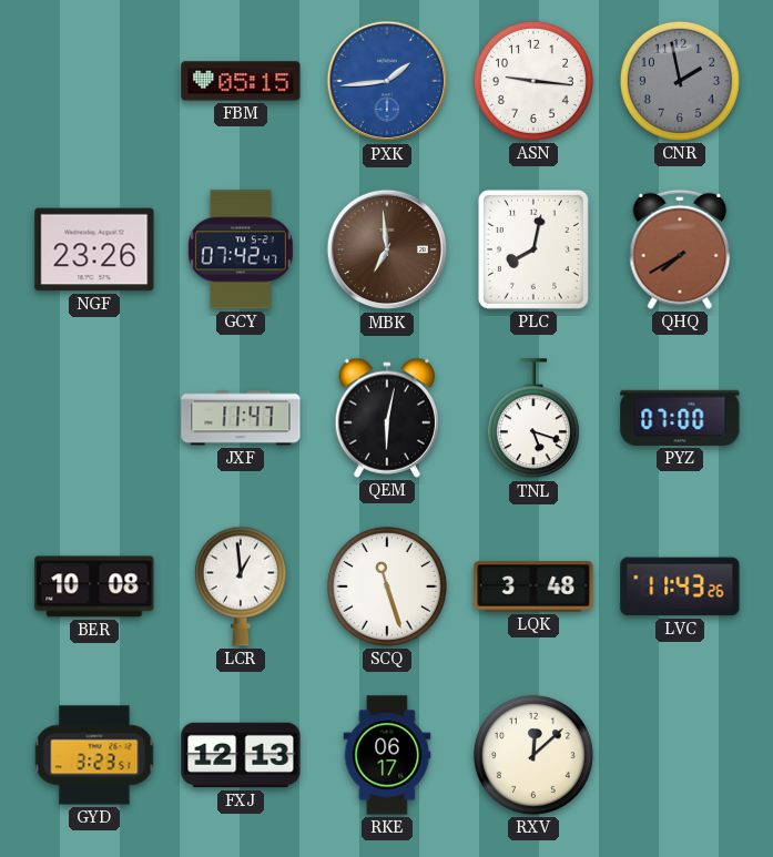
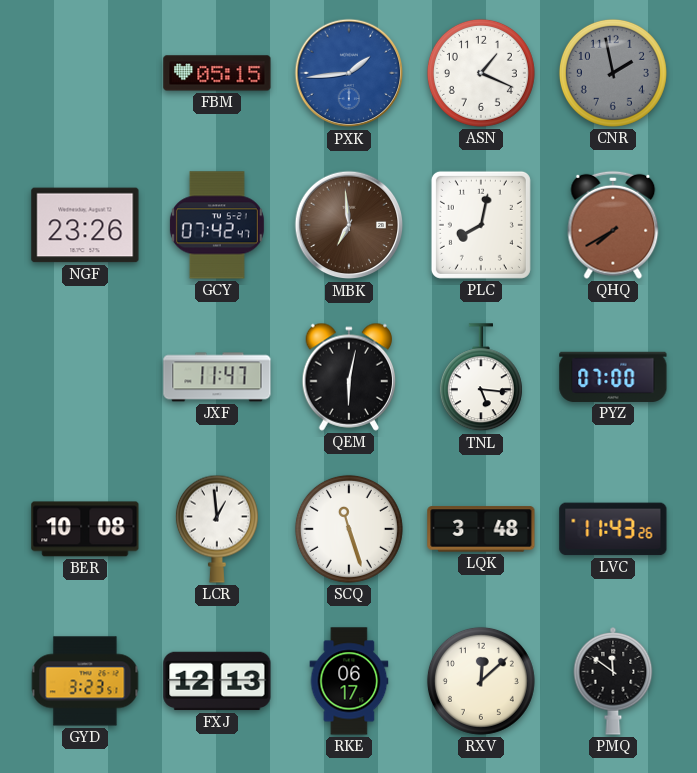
ASN: 9:16 -> 1:19
TNL: 5:18 -> 5:16
PMQ: none -> 11:51
